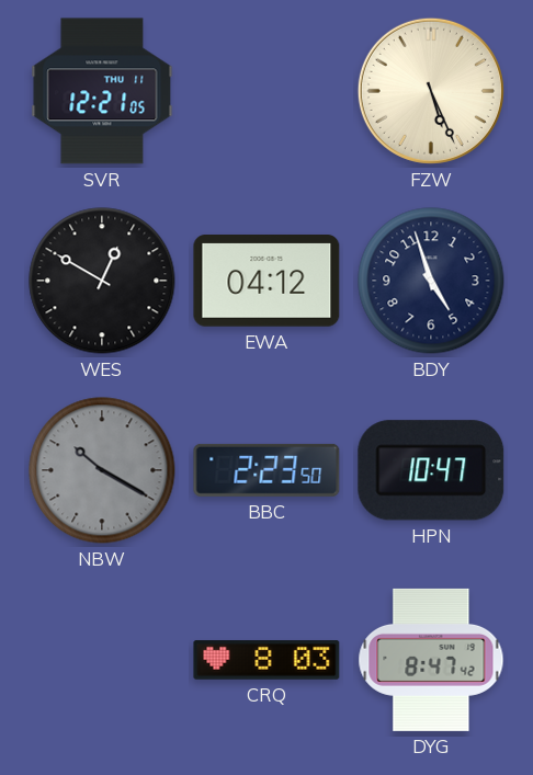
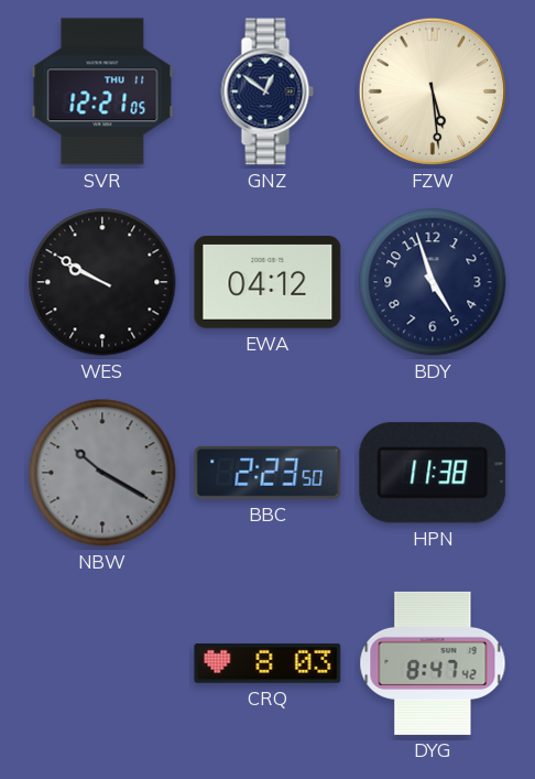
GNZ: none -> 12:51
FZW: 5:26 -> 5:29
WES: 12:50 -> 9:50
HPN: 10:47 -> 11:38
